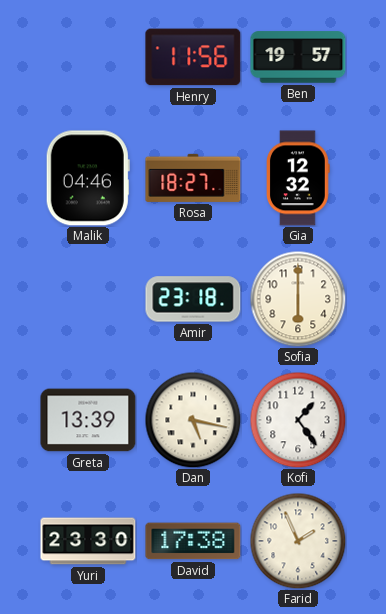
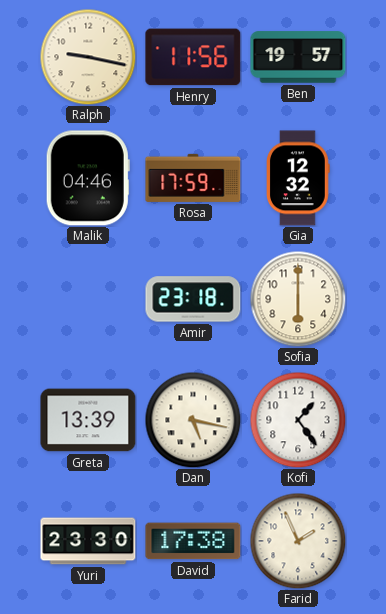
Ralph: none -> 9:17
Rosa: 18:27 -> 17:59
